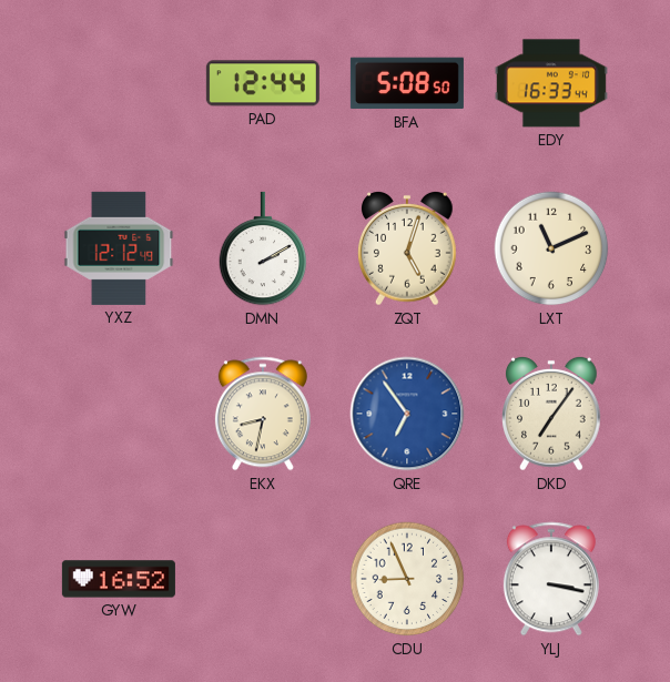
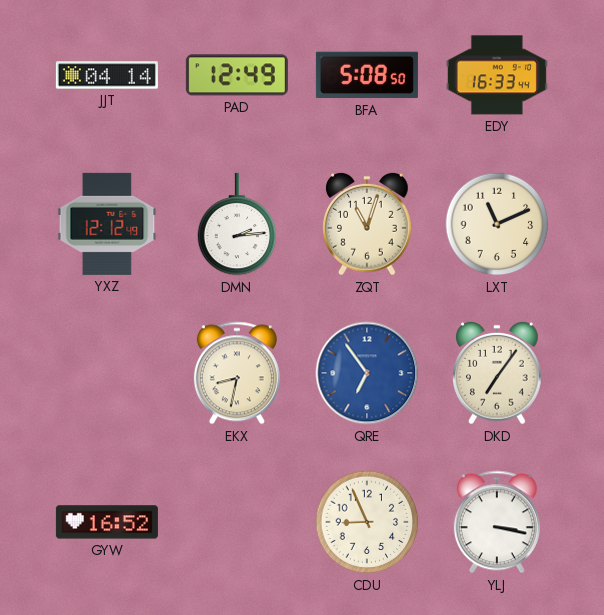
JJT: none -> 04:14
PAD: 12:44 -> 12:49
DMN: 2:10 -> 2:14
ZQT: 5:03 -> 11:03
